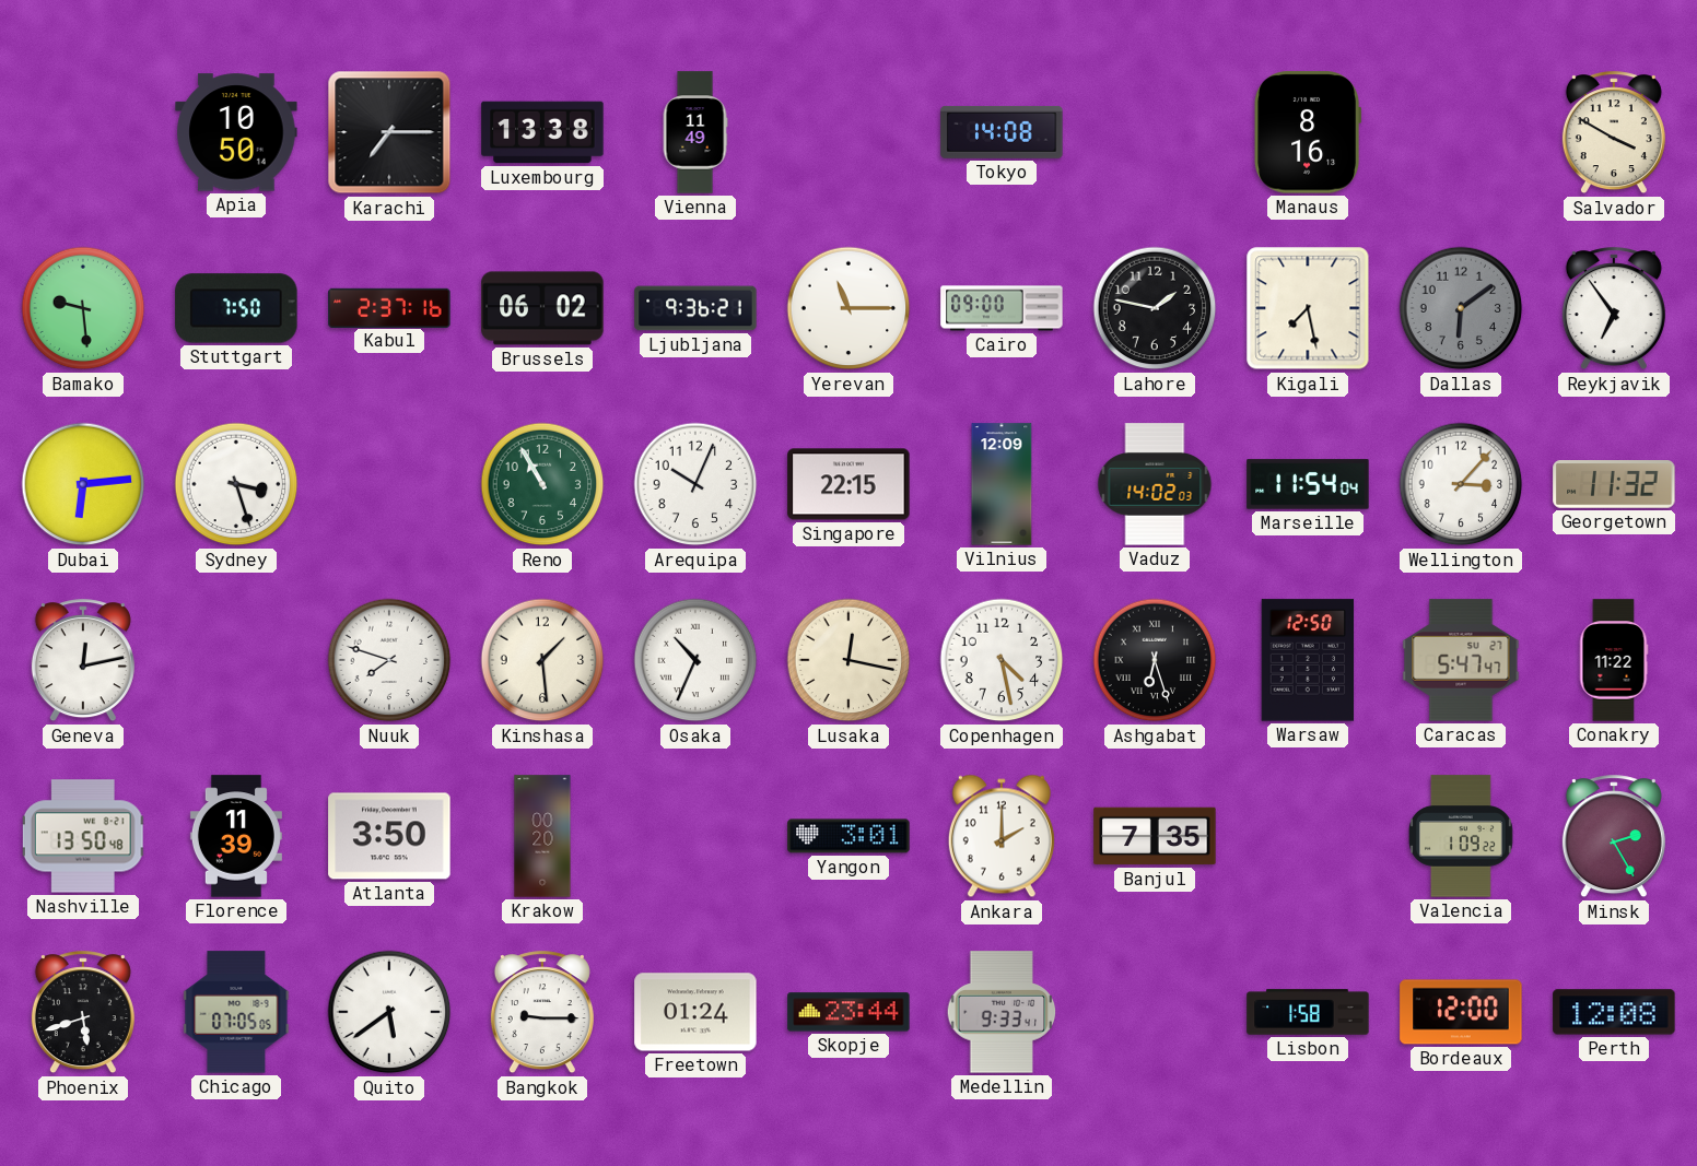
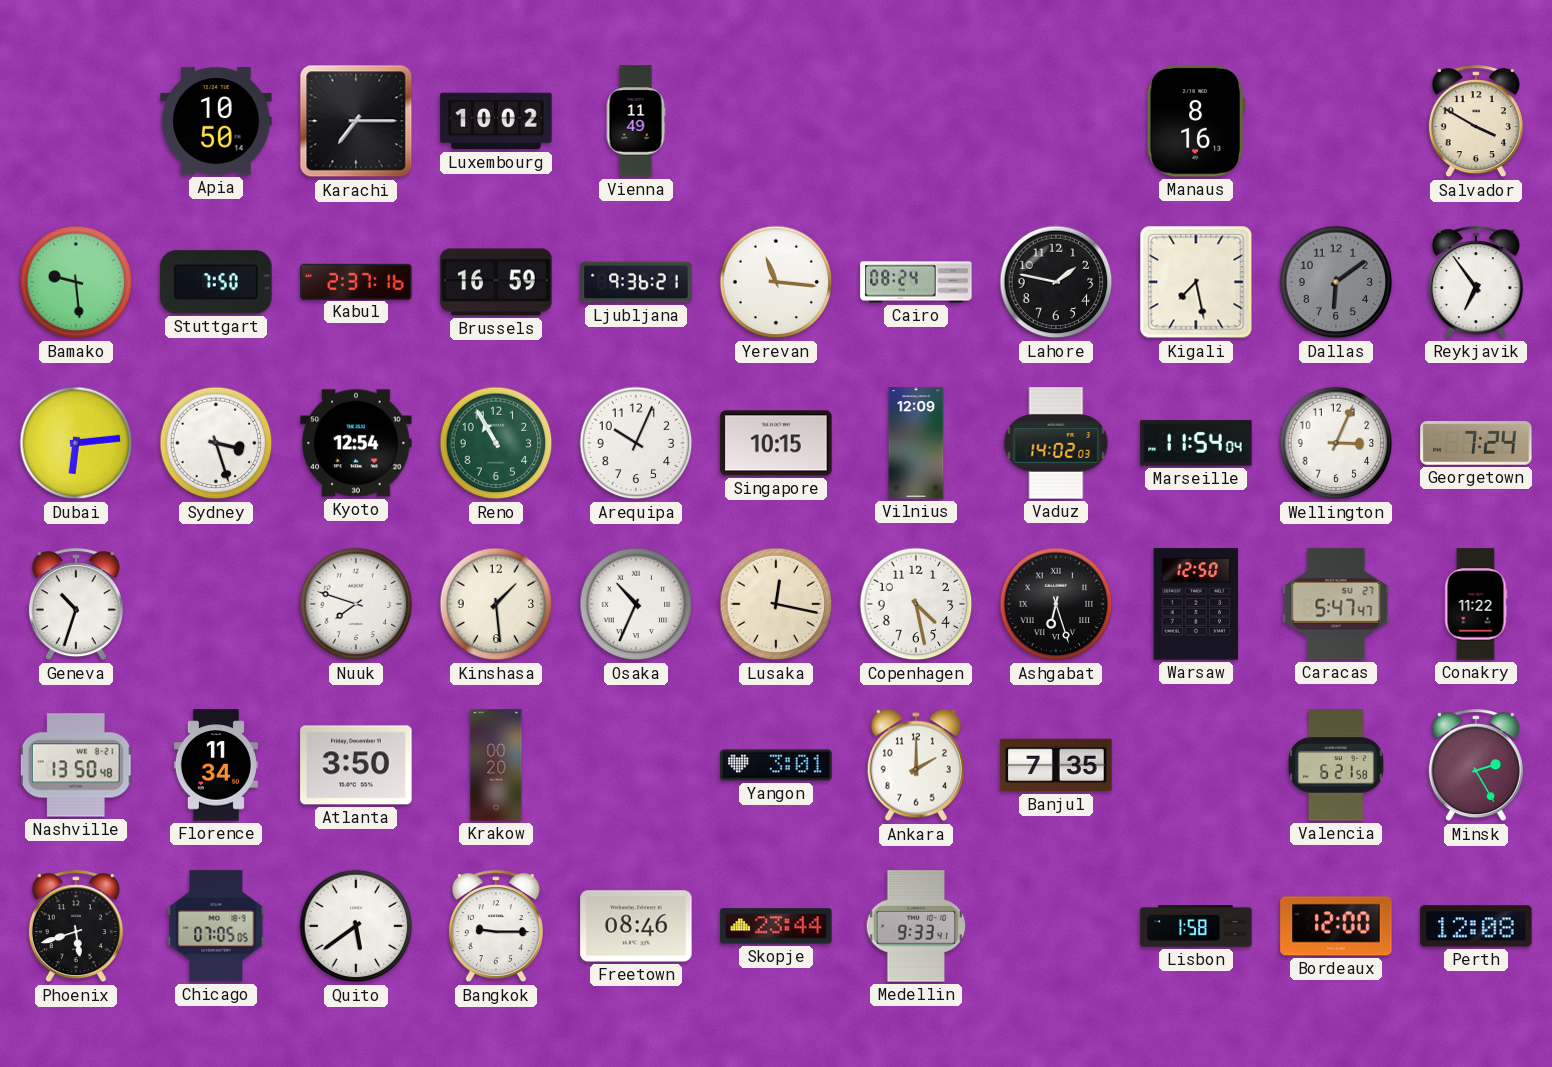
Luxembourg: 13:38 -> 10:02
Tokyo: 14:08 -> none
Brussels: 06:02 -> 16:59
Yerevan: 11:15 -> 11:16
Cairo: 09:00 -> 08:24
Kyoto: none -> 12:54
Singapore: 22:15 -> 10:15
Wellington: 3:07 -> 3:04
Georgetown: 11:32 -> 7:24
Geneva: 12:13 -> 10:33
Florence: 11:39 -> 11:34
Valencia: 1:09 -> 6:21
Freetown: 01:24 -> 08:46
